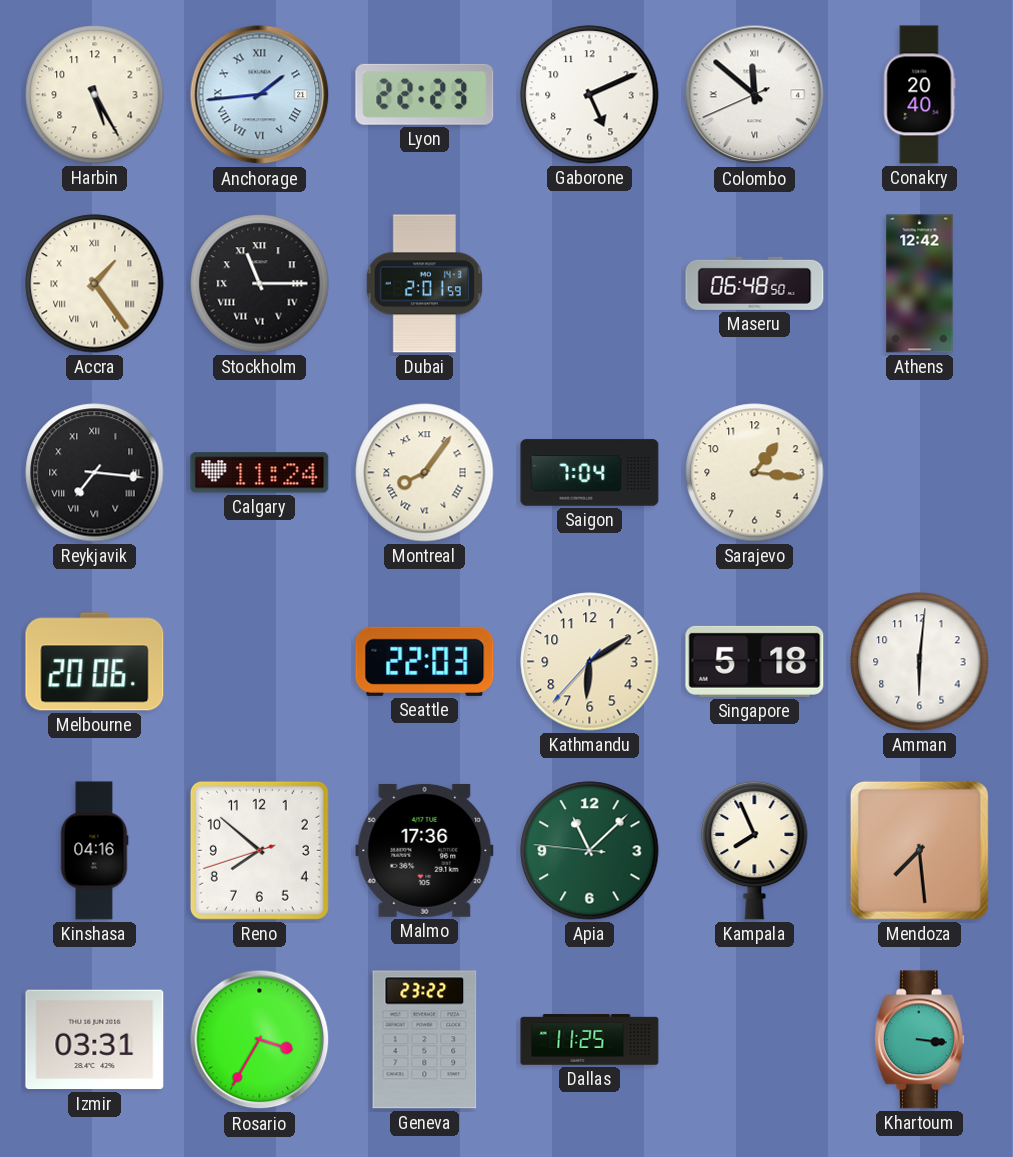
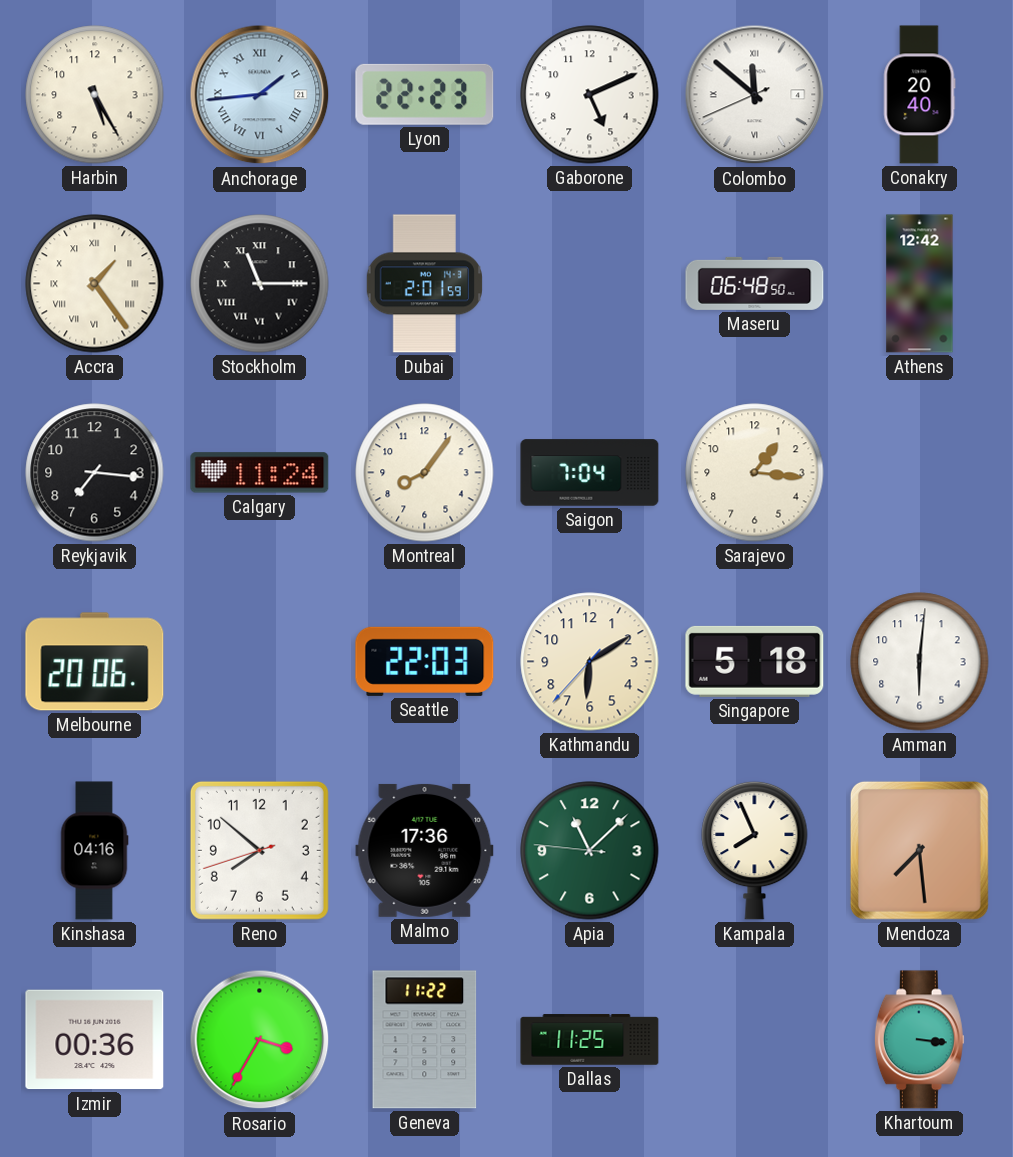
Reykjavik numerals: Roman -> Arabic
Montreal numerals: Roman -> Arabic
Izmir: 03:31 -> 00:36
Geneva: 23:22 -> 11:22
